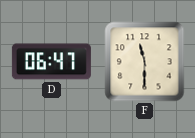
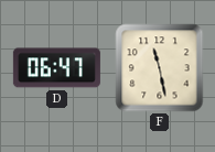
F: 11:30 -> 11:28
